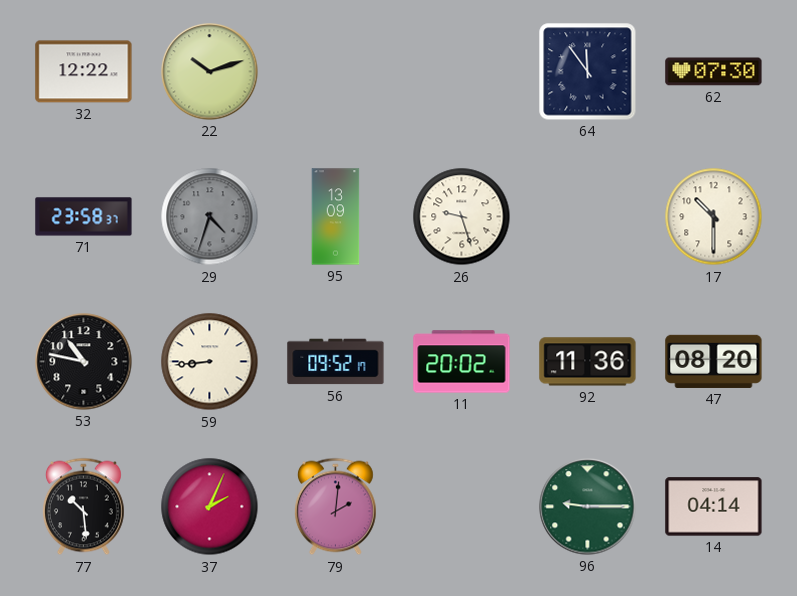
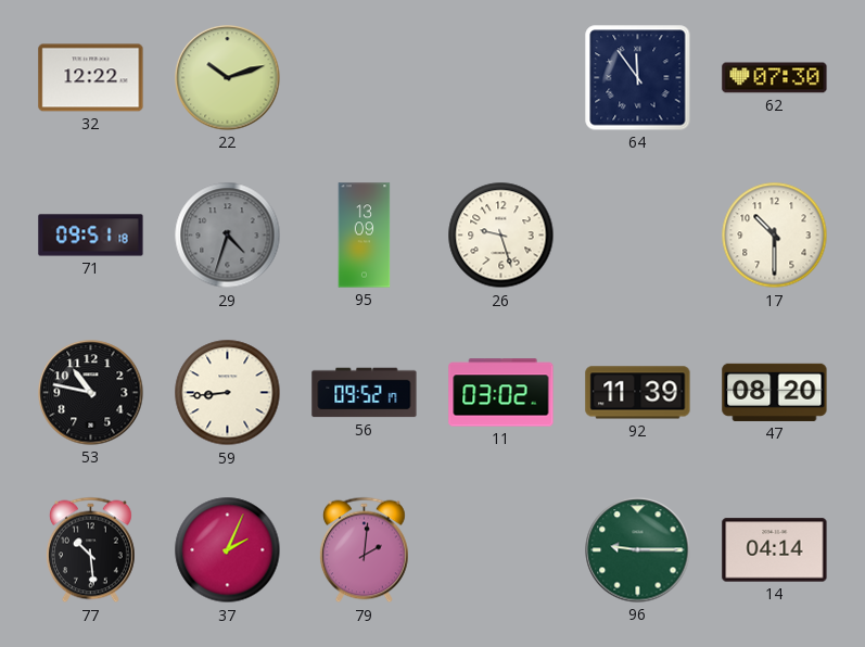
71: 23:58 -> 09:51
11: 20:02 -> 03:02
92: 11:36 -> 11:39
